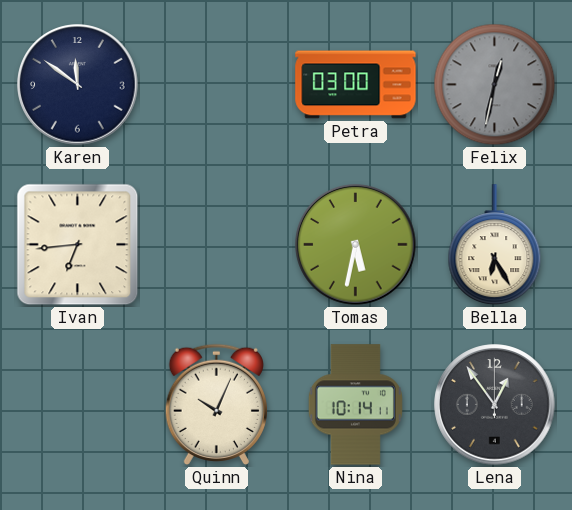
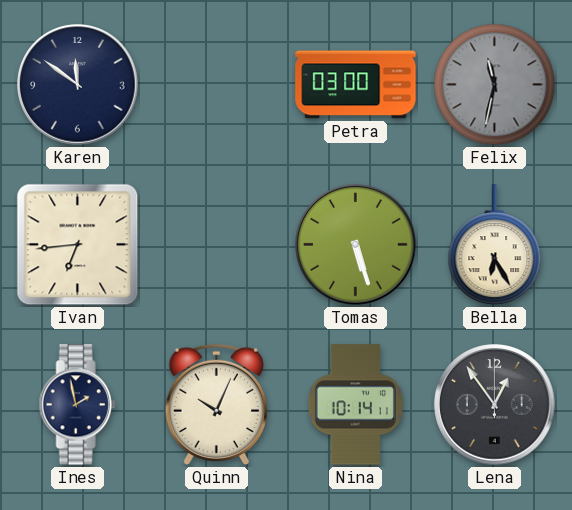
Felix: 12:32 -> 11:32
Tomas: 5:32 -> 5:27
Ines: none -> 1:58
